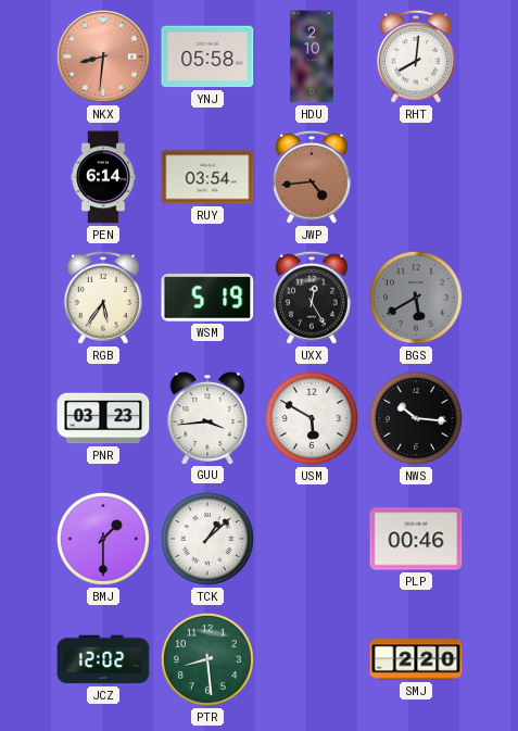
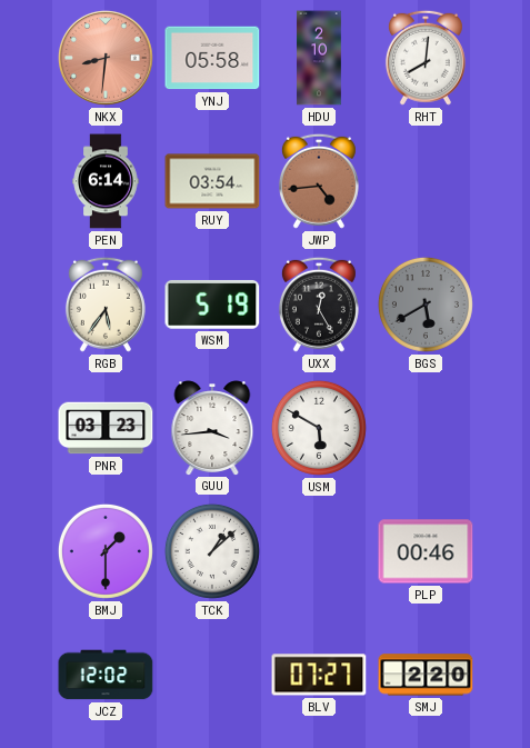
NWS: 10:16 -> none
PTR: 8:29 -> none
BLV: none -> 07:27
